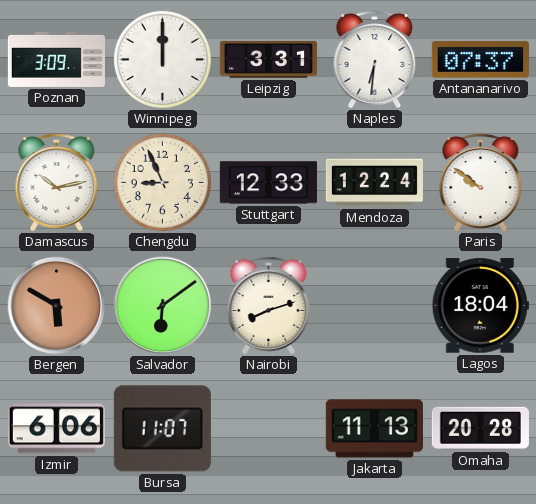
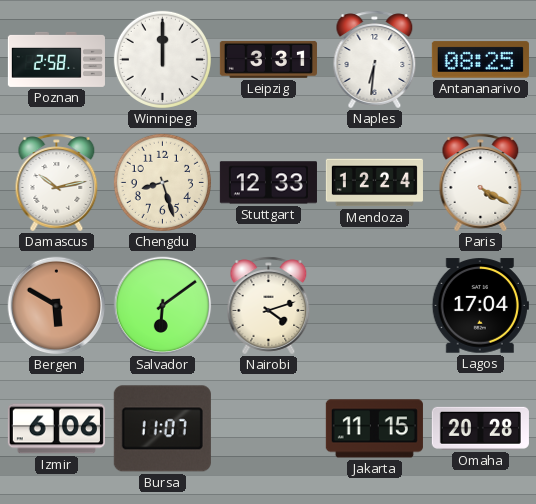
Poznan: 3:09 -> 2:58
Antananarivo: 07:37 -> 08:25
Chengdu: 8:56 -> 8:27
Paris: 9:51 -> 4:20
Nairobi: 8:12 -> 4:12
Lagos: 18:04 -> 17:04
Jakarta: 11:13 -> 11:15
